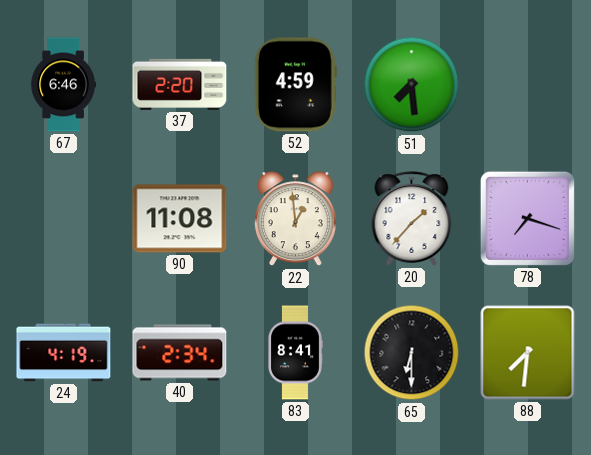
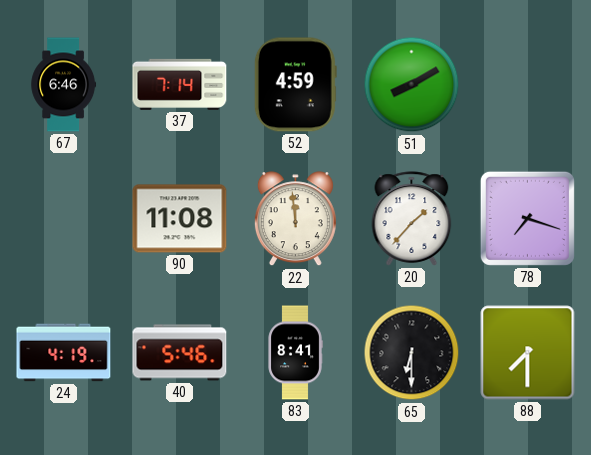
37: 2:20 -> 7:14
51: 7:29 -> 8:10
22: 12:59 -> 11:59
40: 2:34 -> 5:46
88: 7:31 -> 7:30
